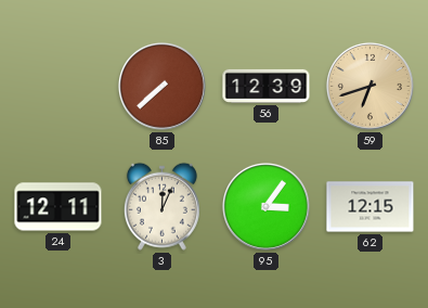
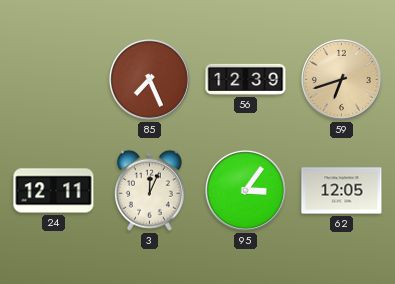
85: 7:38 -> 7:26
62: 12:15 -> 12:05
